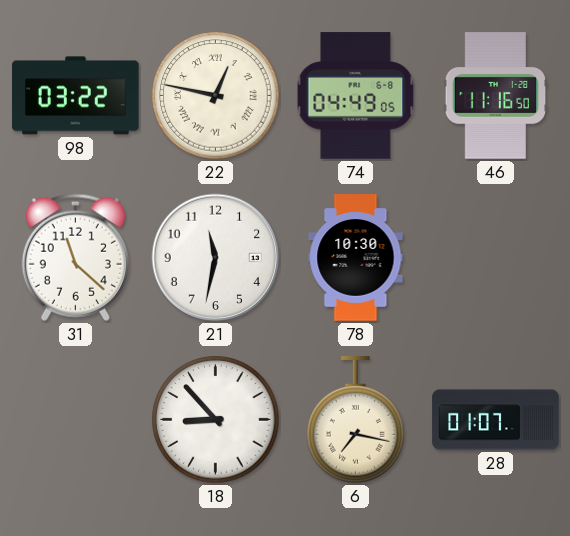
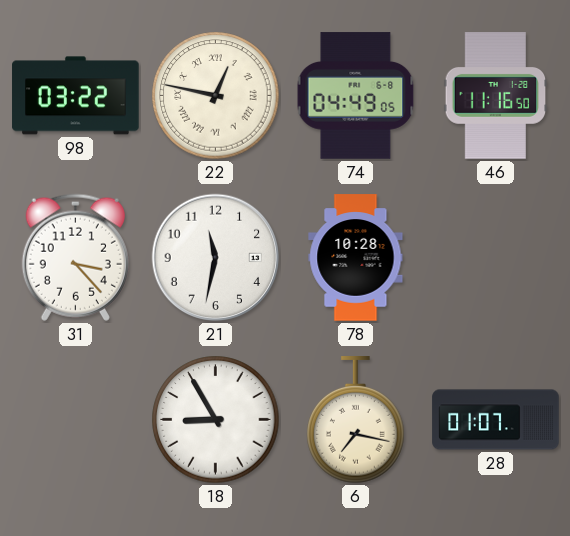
31: 11:22 -> 3:23
78: 10:30 -> 10:28
18: 8:53 -> 8:55
